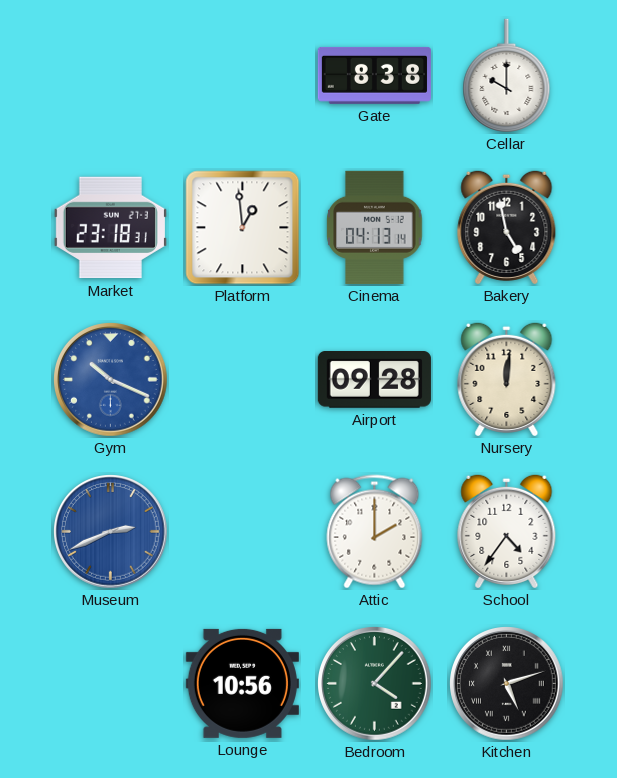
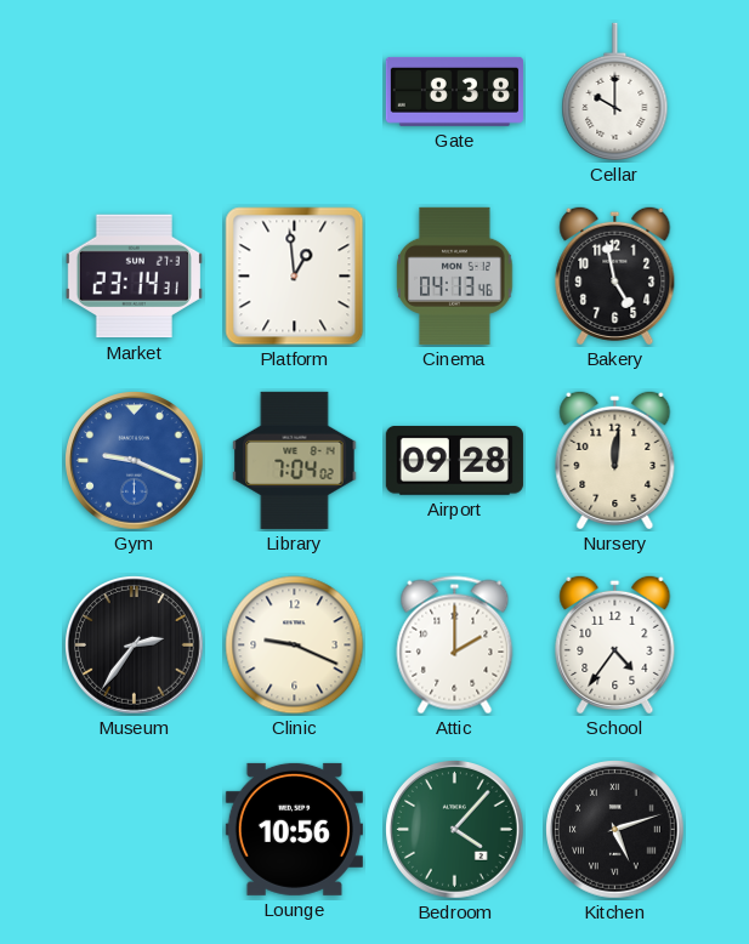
Market: 23:18 -> 23:14
Cinema: 04:13:14 -> 04:13:46
Gym: 10:19 -> 9:19
Library: none -> 7:04
Museum: 2:41 -> 2:36
Museum dial: blue -> black
Clinic: none -> 9:19
